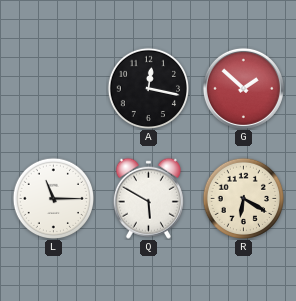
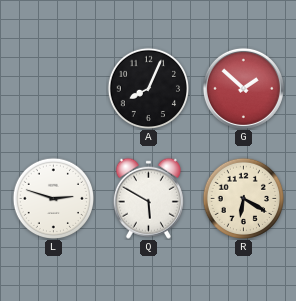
A: 12:17 -> 8:04
L: 11:15 -> 2:48
